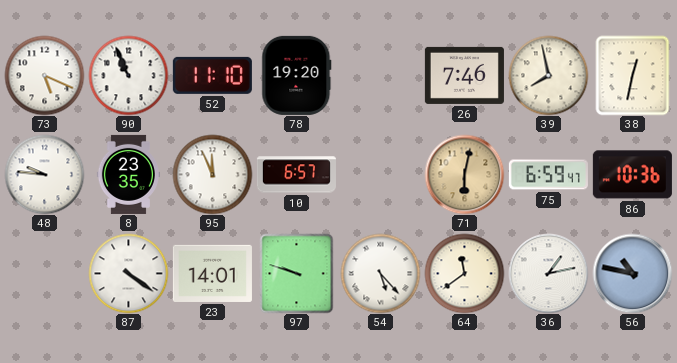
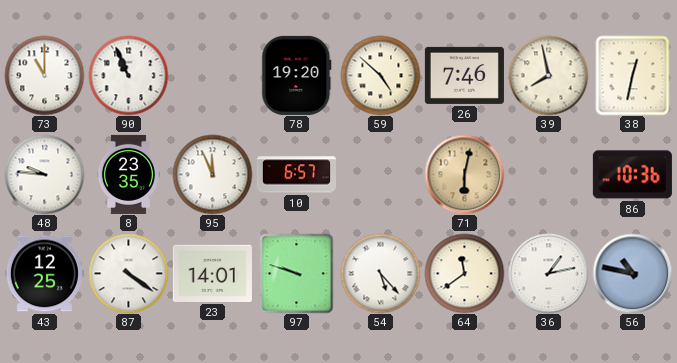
73: 5:19 -> 11:00
52: 11:10 -> none
59: none -> 4:52
75: 6:59 -> none
43: none -> 12:25
